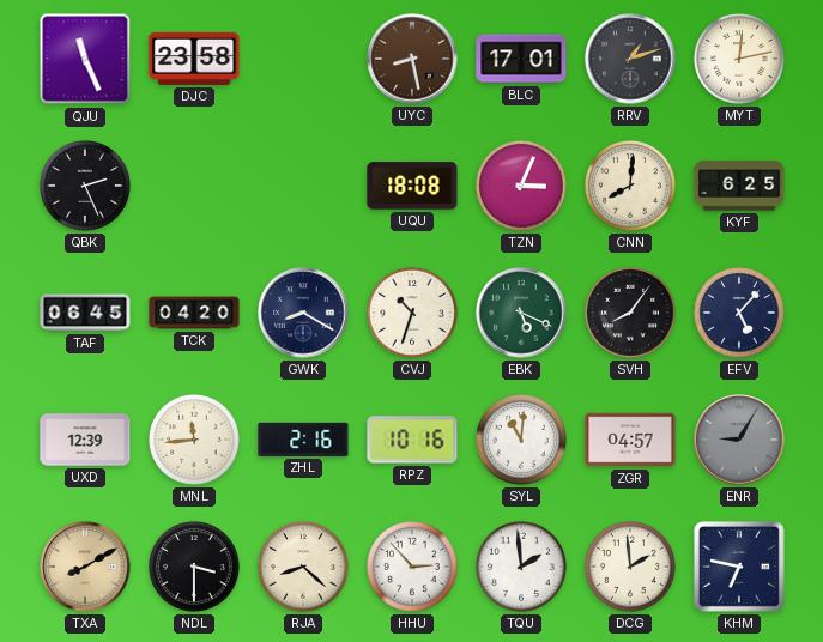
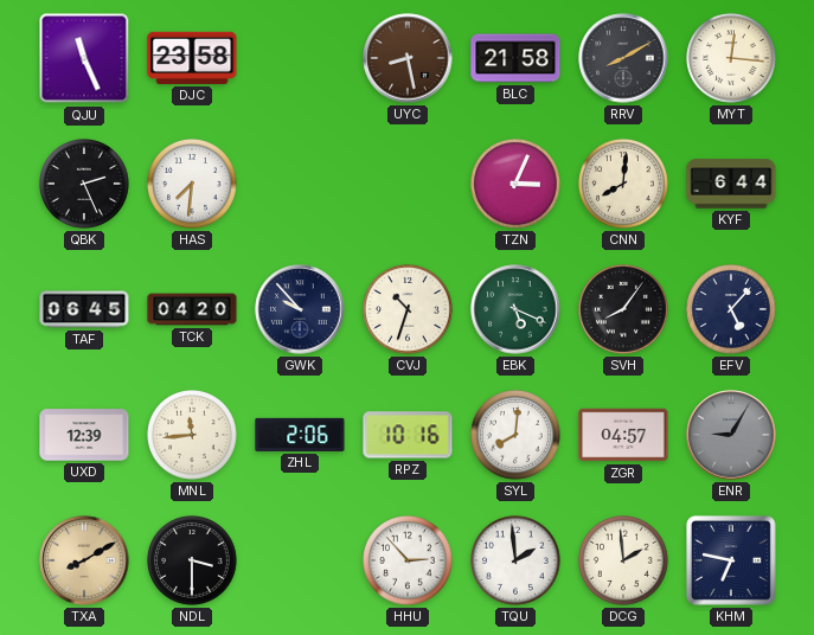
BLC: 17:01 -> 21:58
RRV: 1:12 -> 8:10
MYT: 12:13 -> 12:16
HAS: none -> 7:31
UQU: 18:08 -> none
KYF: 6:25 -> 6:44
GWK: 8:20 -> 9:53
ZHL: 2:16 -> 2:06
SYL: 11:01 -> 8:01
RJA: 8:22 -> none
